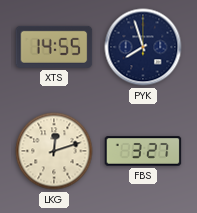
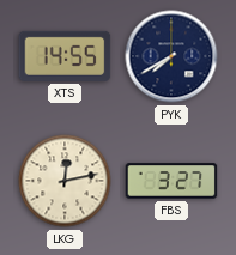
PYK: 7:57 -> 7:40
LKG: 12:12 -> 12:13
